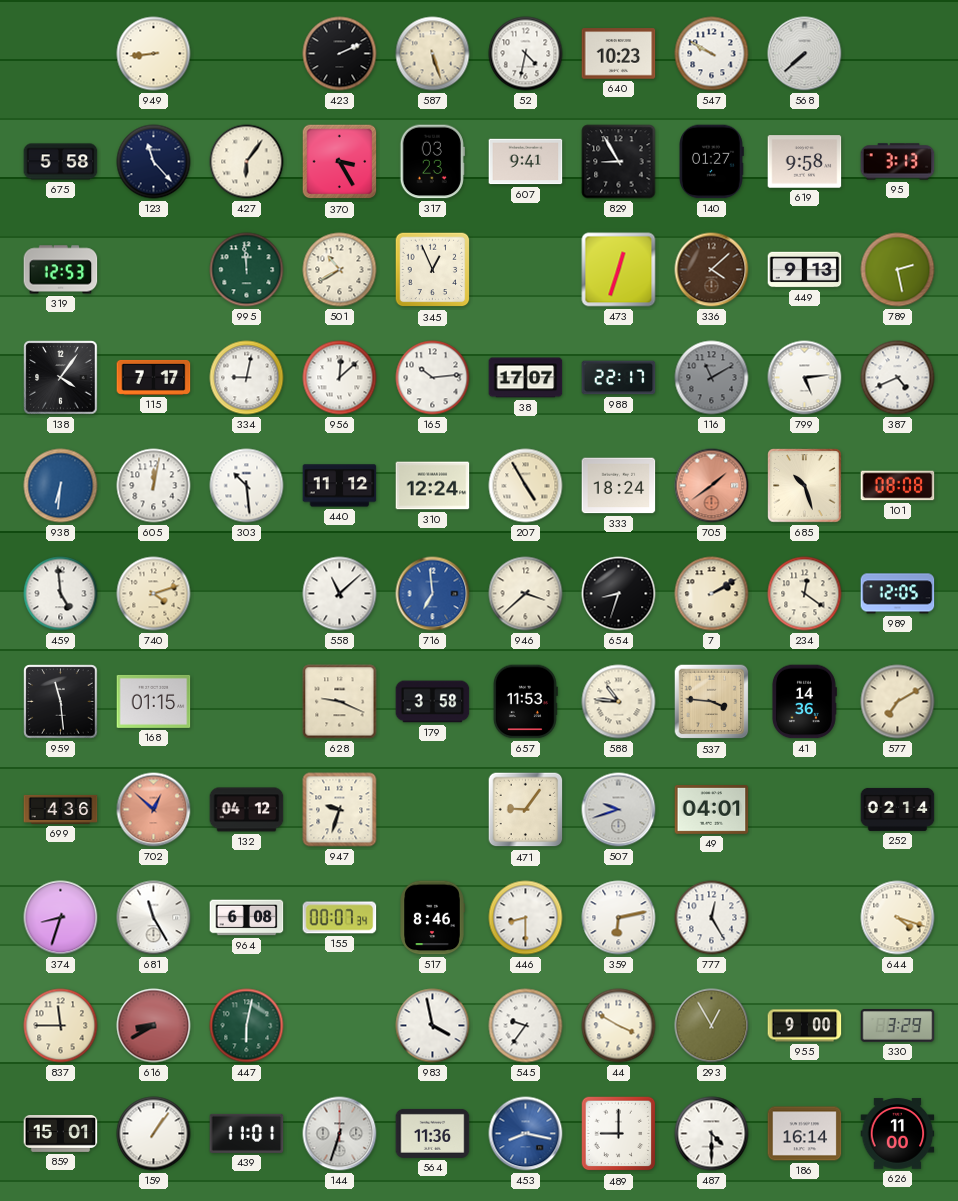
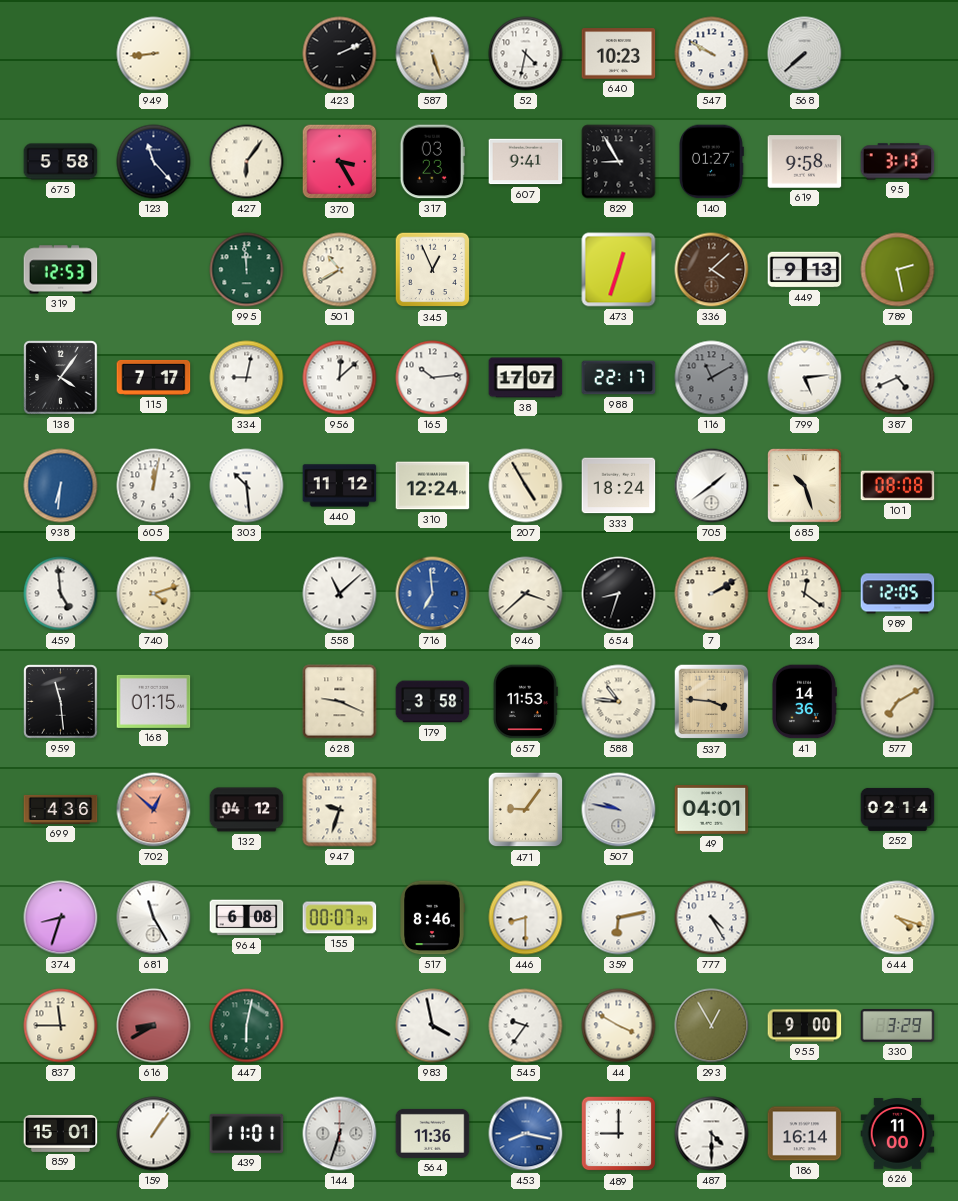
705 dial: salmon -> white
507: 9:42 -> 9:47
777: 12:25 -> 4:25
